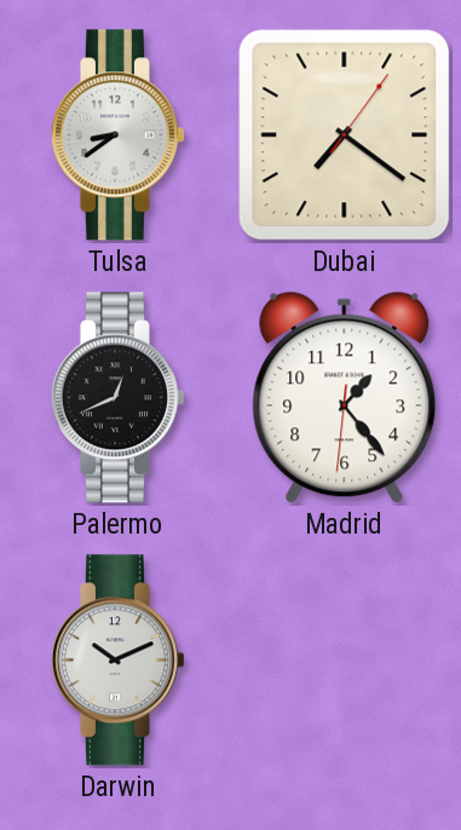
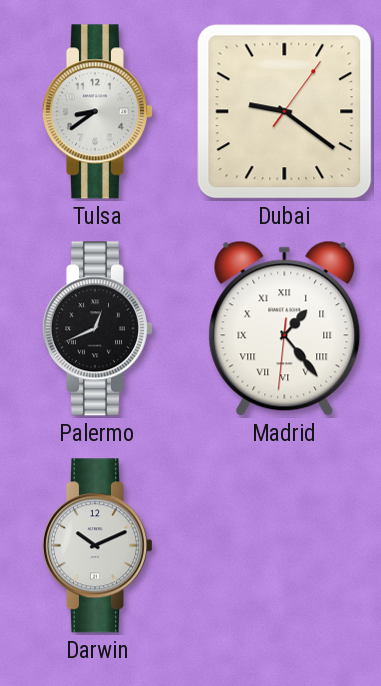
Dubai: 7:21 -> 9:21
Madrid numerals: Arabic -> Roman
